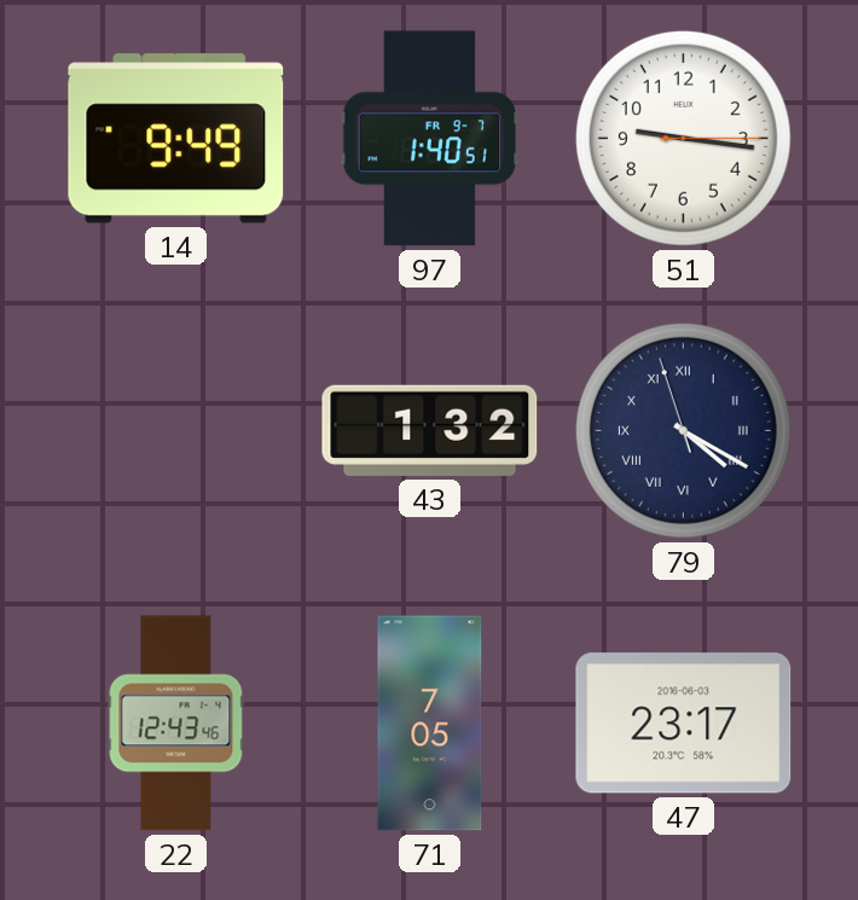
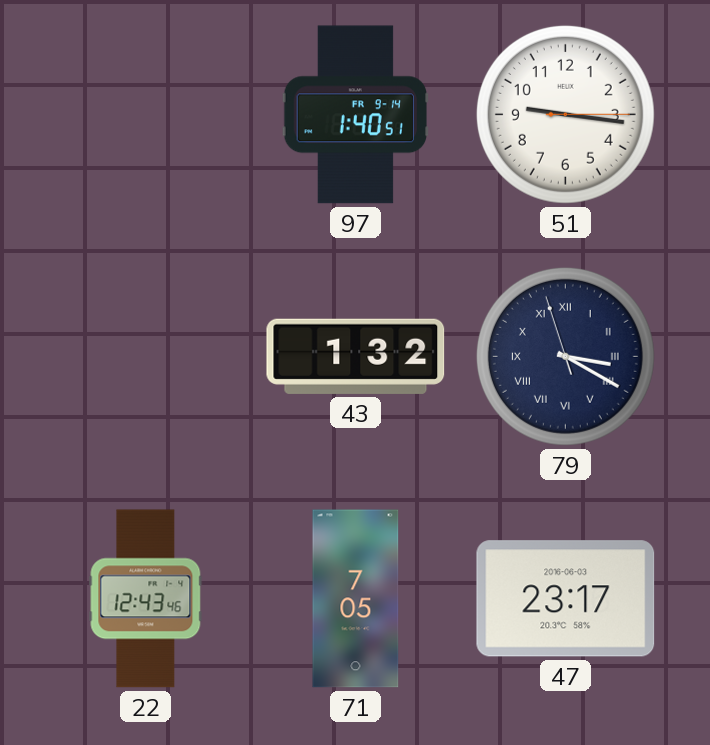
14: 9:49 -> none
97 date: FR 9-7 -> FR 9-14
79: 4:19 -> 3:19
